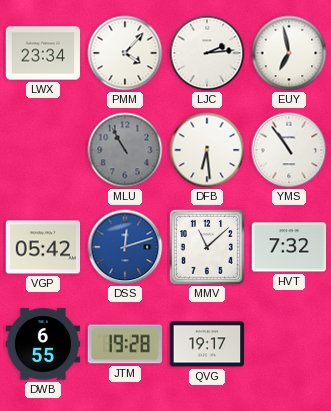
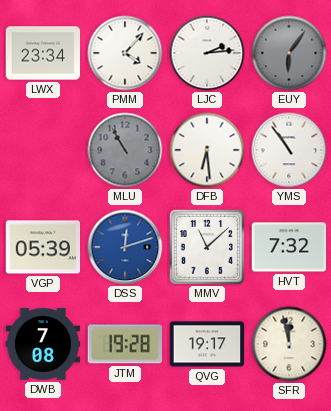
EUY: 6:58 -> 6:06
EUY dial: white -> grey
VGP: 05:42 -> 05:39
DWB: 6:55 -> 7:08
SFR: none -> 11:58
